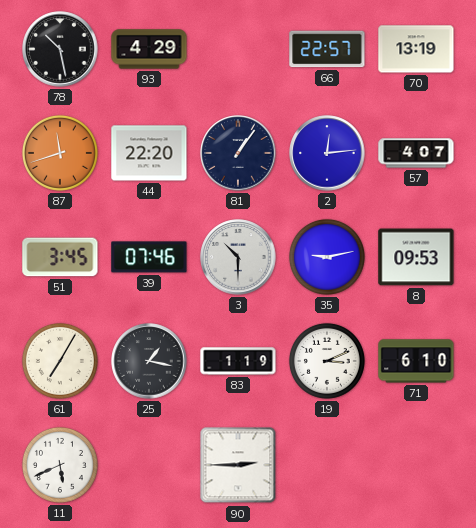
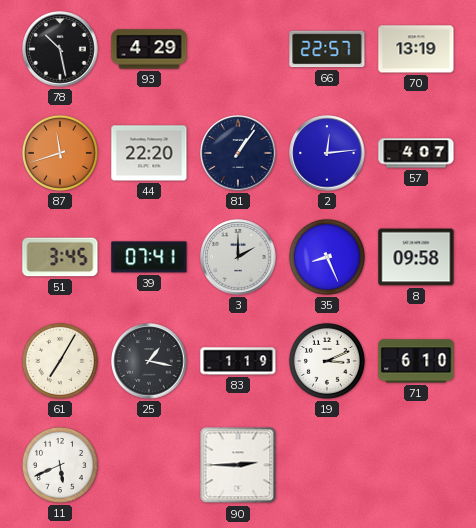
39: 07:46 -> 07:41
3: 10:30 -> 2:00
35: 9:13 -> 8:26
8: 09:53 -> 09:58
